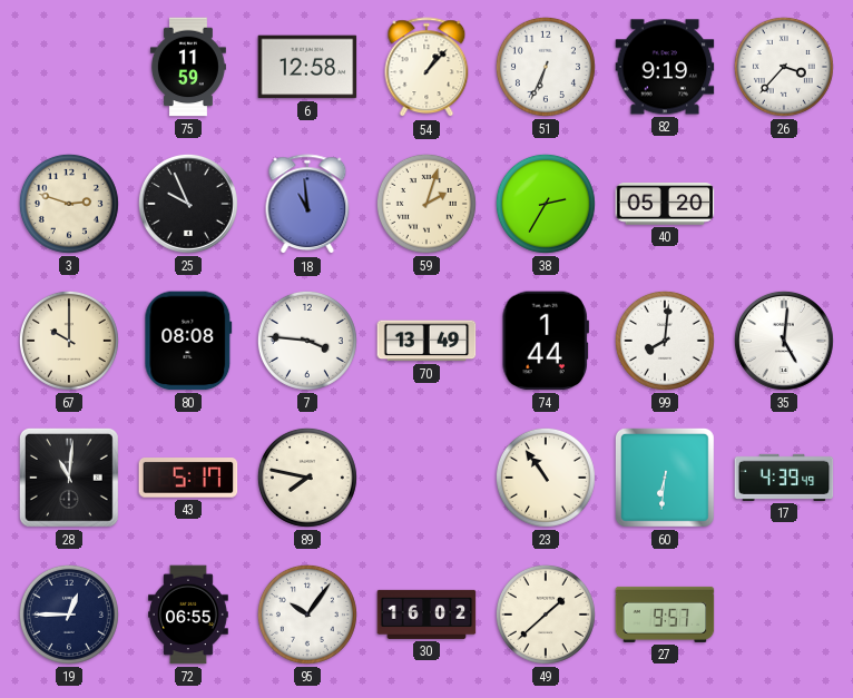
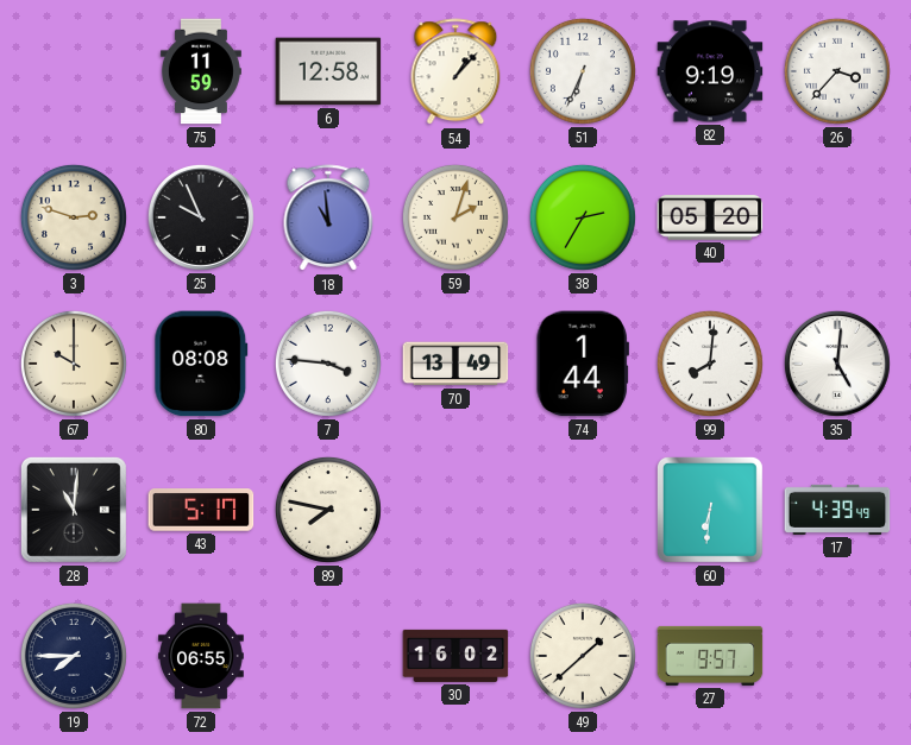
23: 10:54 -> none
19: 12:45 -> 7:45
95: 10:06 -> none
